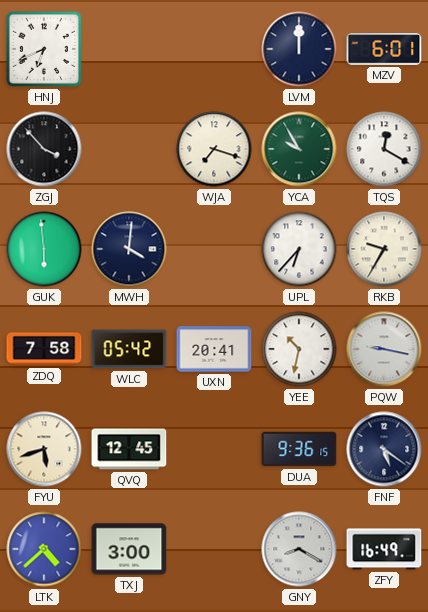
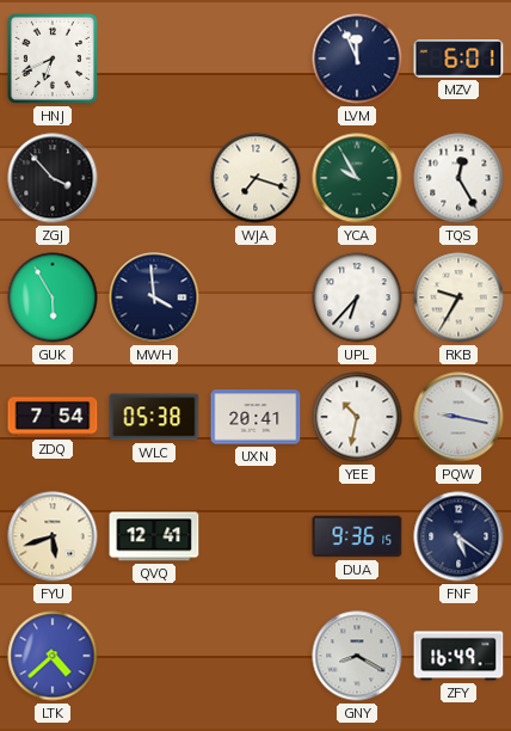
LVM: 12:00 -> 11:56
TQS: 12:20 -> 12:25
GUK: 5:59 -> 5:55
MWH: 4:01 -> 3:59
ZDQ: 7:58 -> 7:54
WLC: 05:42 -> 05:38
QVQ: 12:45 -> 12:41
TXJ: 3:00 -> none
